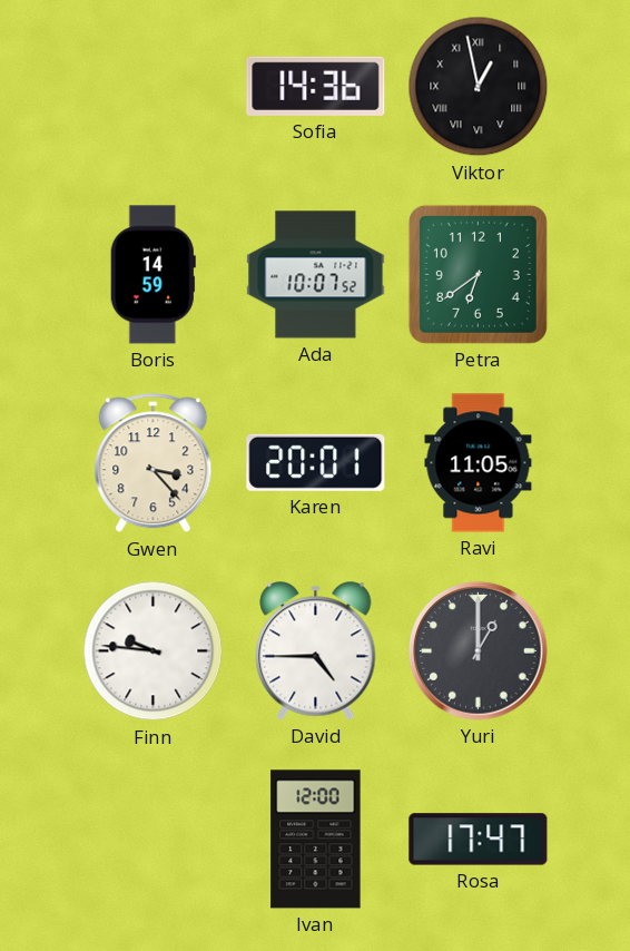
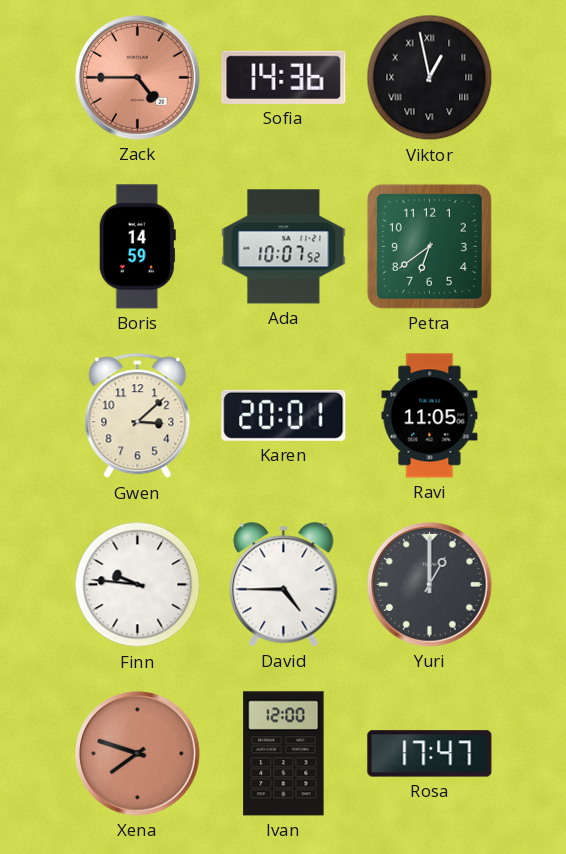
Zack: none -> 4:45
Gwen: 3:23 -> 3:08
Xena: none -> 7:48
